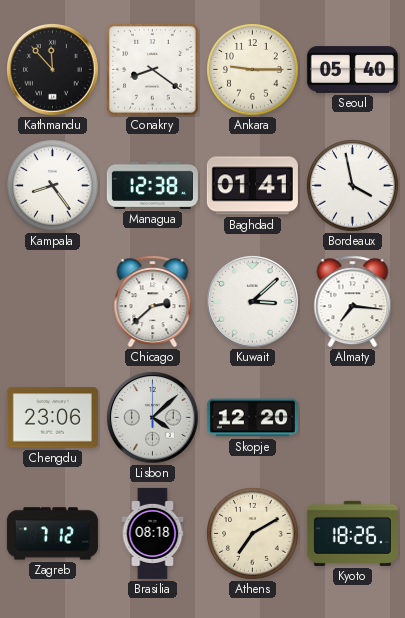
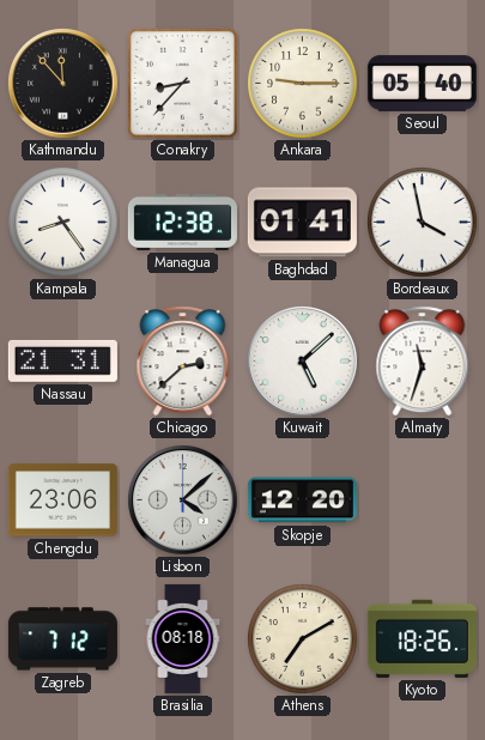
Conakry: 8:21 -> 8:37
Nassau: none -> 21:31
Kuwait: 3:08 -> 5:08
Almaty: 7:16 -> 11:33
